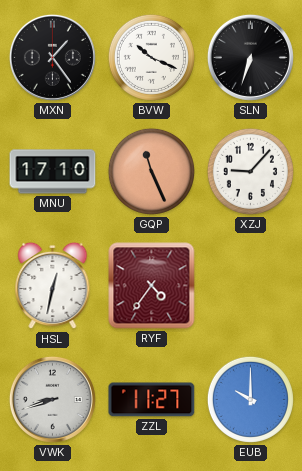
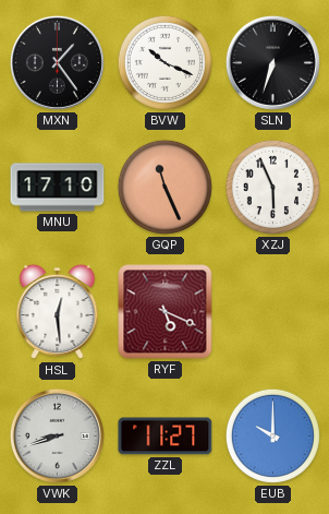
XZJ: 9:07 -> 5:56
HSL: 12:32 -> 12:29
RYF: 4:36 -> 5:19
